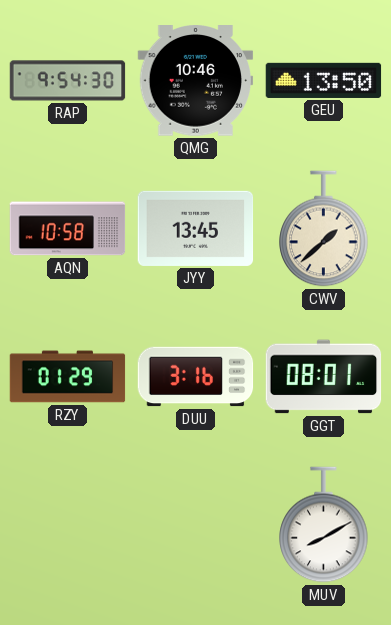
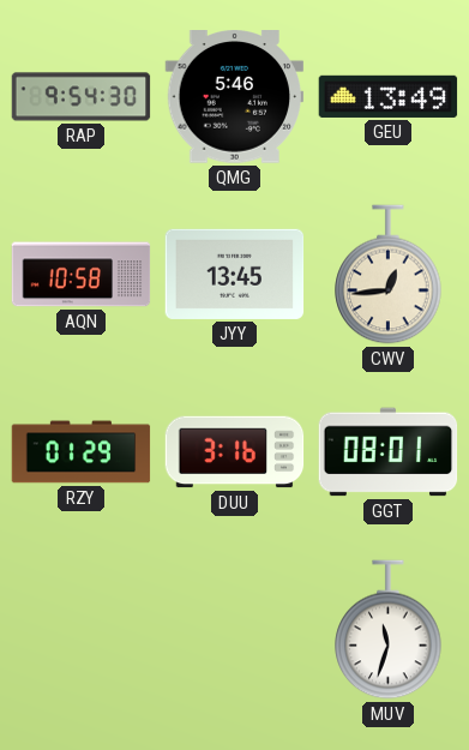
QMG: 10:46 -> 5:46
GEU: 13:50 -> 13:49
CWV: 1:38 -> 12:44
MUV: 8:10 -> 11:33
